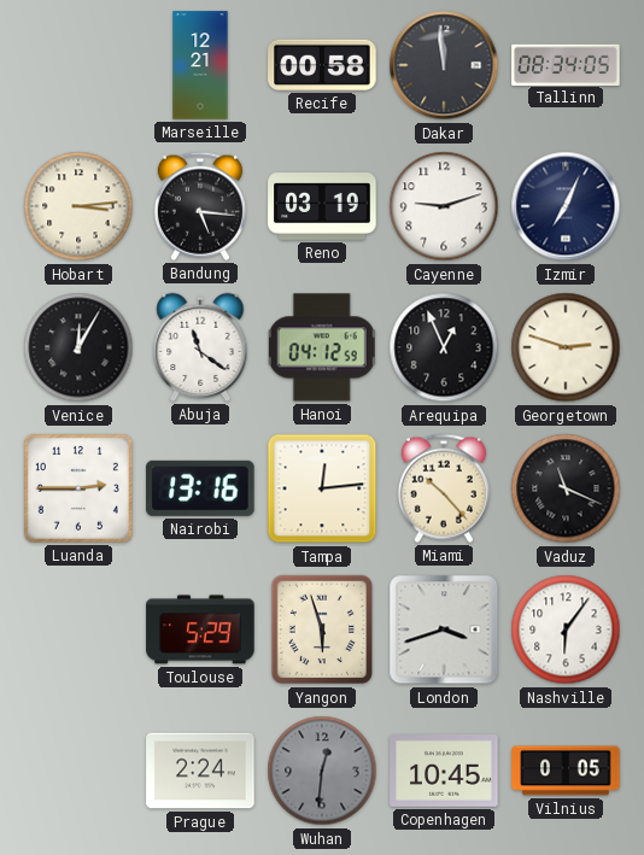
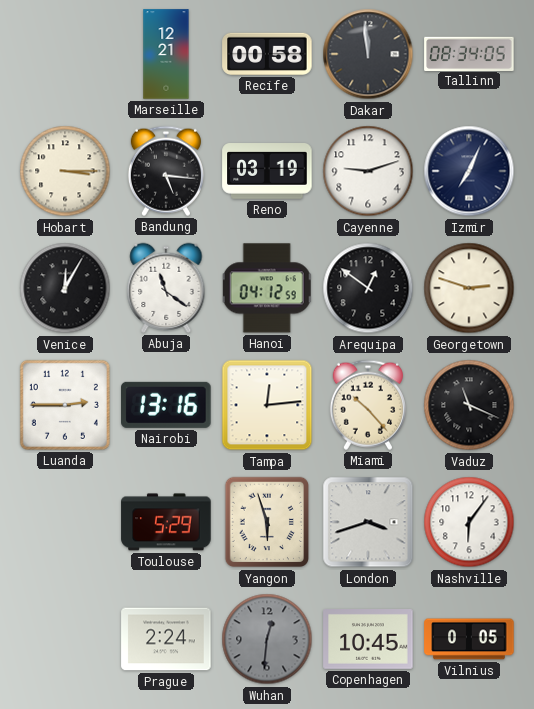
Hobart: 3:14 -> 3:15
Arequipa: 12:56 -> 12:51
